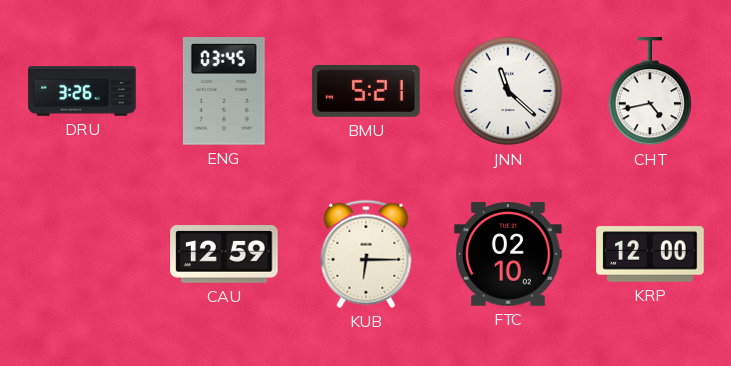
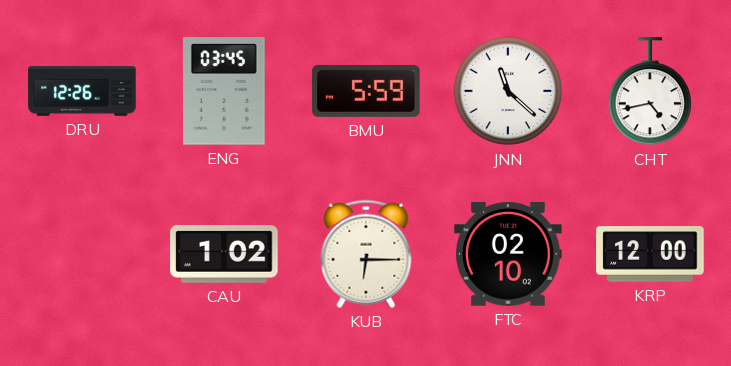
DRU: 3:26 -> 12:26
BMU: 5:21 -> 5:59
CAU: 12:59 -> 1:02
